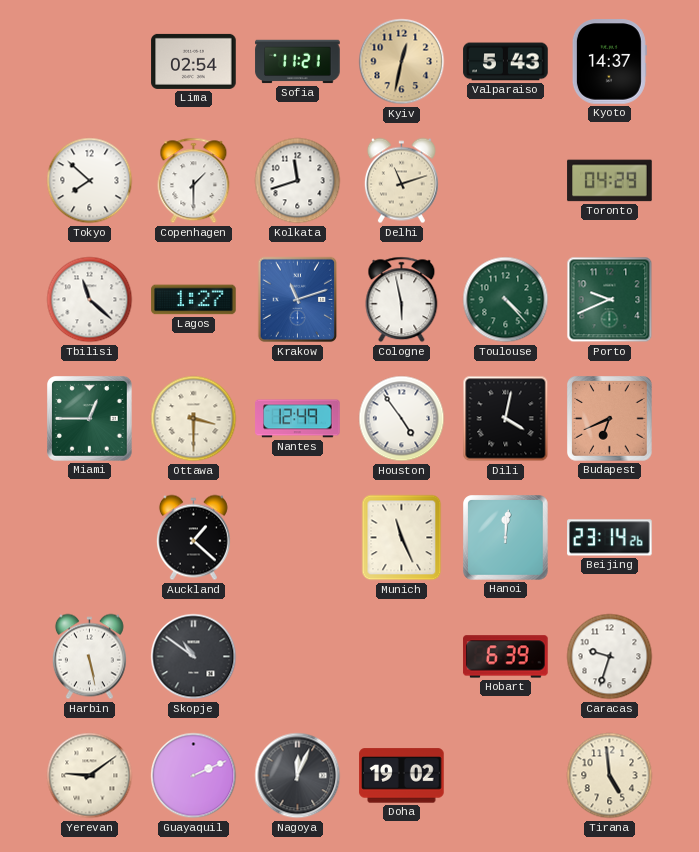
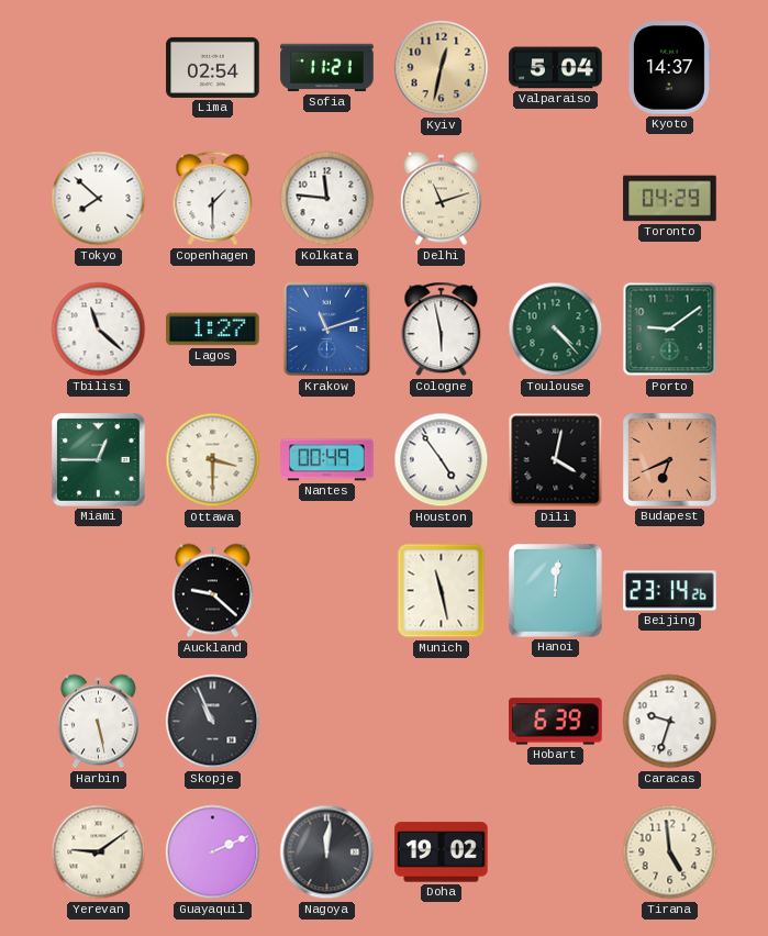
Valparaiso: 5:43 -> 5:04
Kolkata: 11:42 -> 11:46
Porto: 9:41 -> 9:09
Nantes: 12:49 -> 00:49
Auckland: 1:22 -> 9:22
Munich: 11:26 -> 11:28
Skopje: 10:51 -> 10:56
Nagoya: 12:04 -> 12:01
